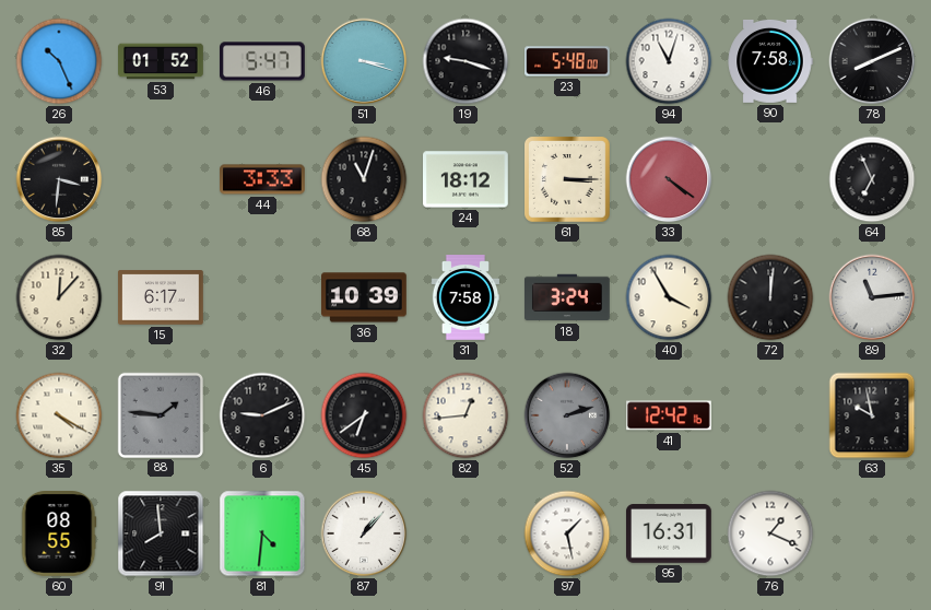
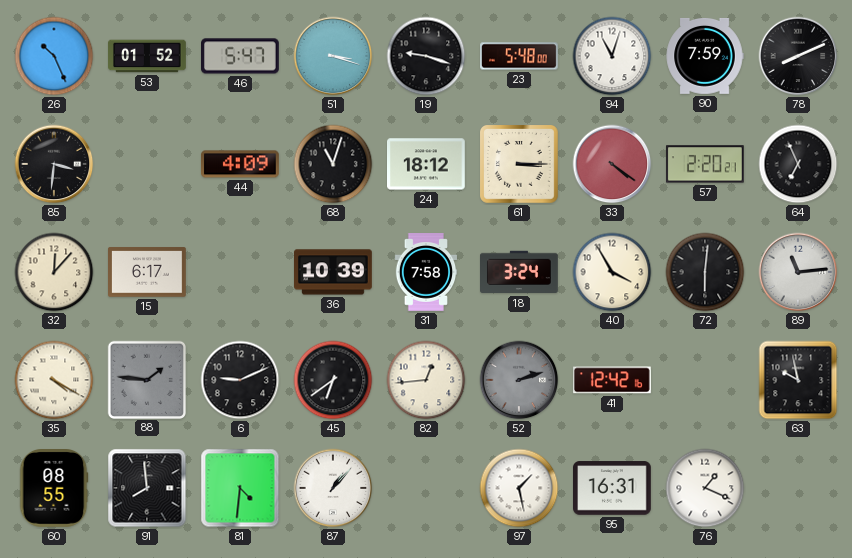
90: 7:58 -> 7:59
44: 3:33 -> 4:09
57: none -> 2:20
72: 12:01 -> 6:01
